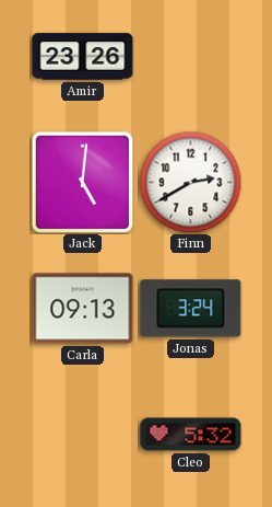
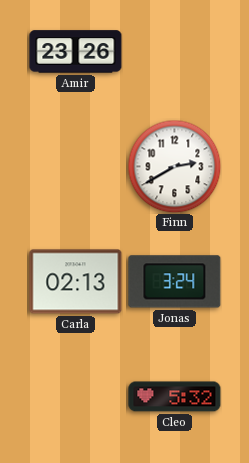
Jack: 5:01 -> none
Carla: 09:13 -> 02:13
